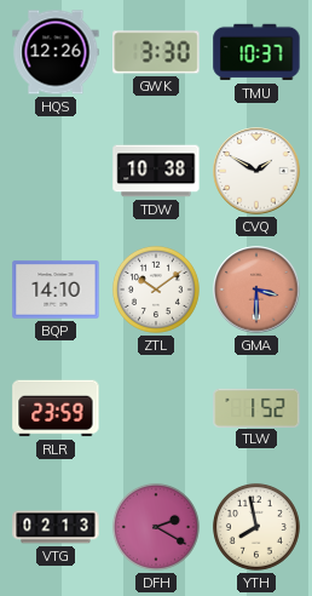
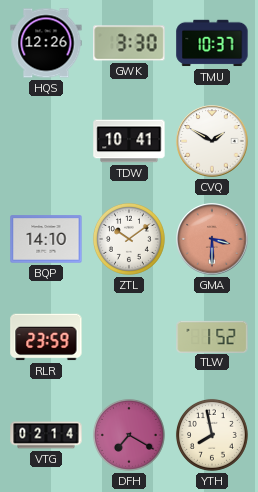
TDW: 10:38 -> 10:41
VTG: 02:13 -> 02:14
DFH: 2:20 -> 7:20
